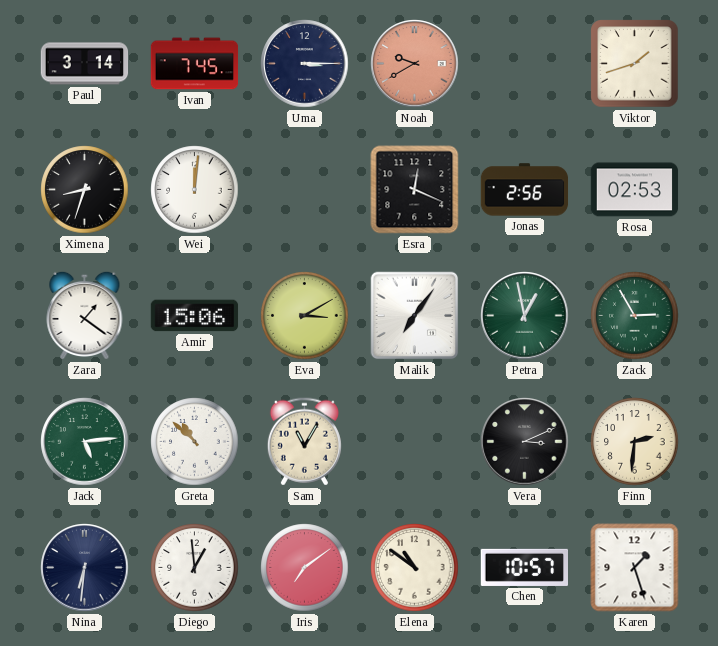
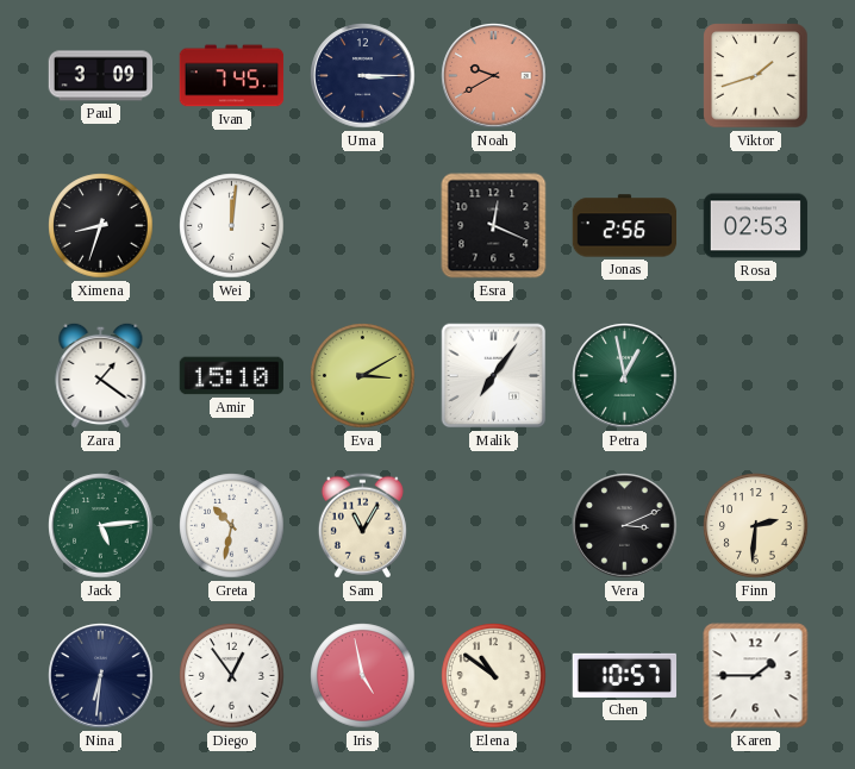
Paul: 3:14 -> 3:09
Amir: 15:06 -> 15:10
Zack: 2:55 -> none
Greta: 10:52 -> 10:32
Diego: 12:59 -> 12:54
Iris: 7:09 -> 4:58
Karen: 1:27 -> 1:45
